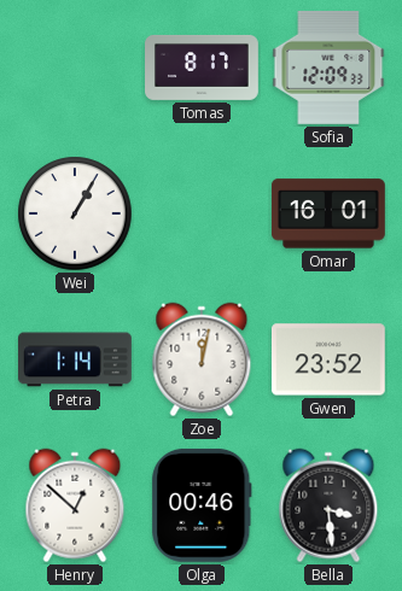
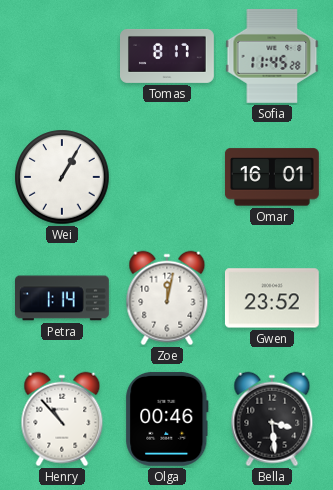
Sofia: 12:09 -> 11:45
Henry: 12:52 -> 10:53
